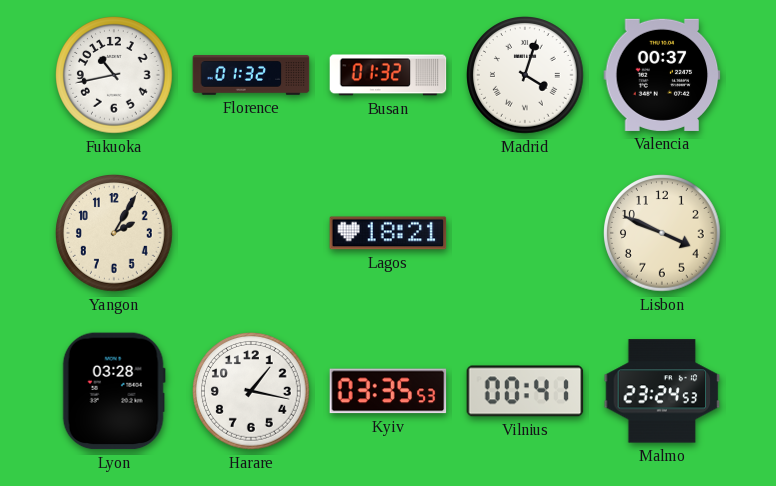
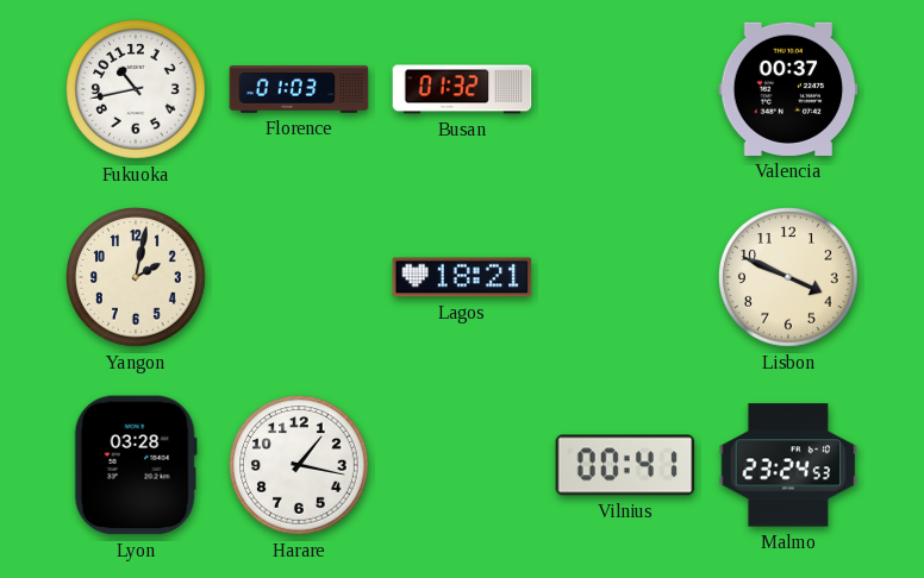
Florence: 01:32 -> 01:03
Madrid: 4:03 -> none
Yangon: 2:05 -> 2:02
Kyiv: 03:35 -> none
